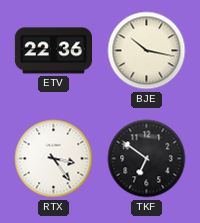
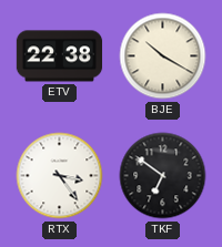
ETV: 22:36 -> 22:38
BJE: 10:17 -> 10:20
